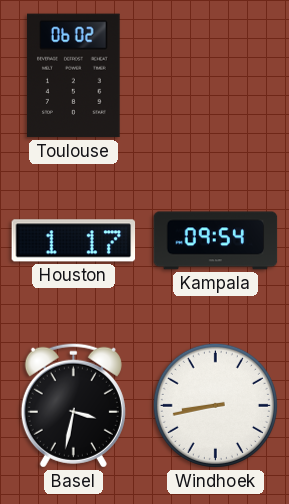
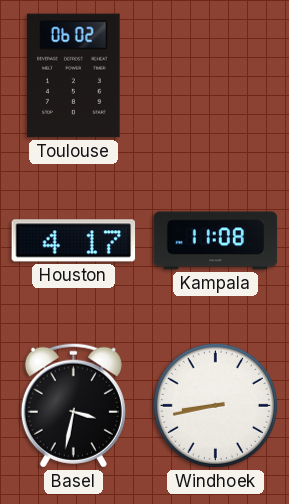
Houston: 1:17 -> 4:17
Kampala: 09:54 -> 11:08
